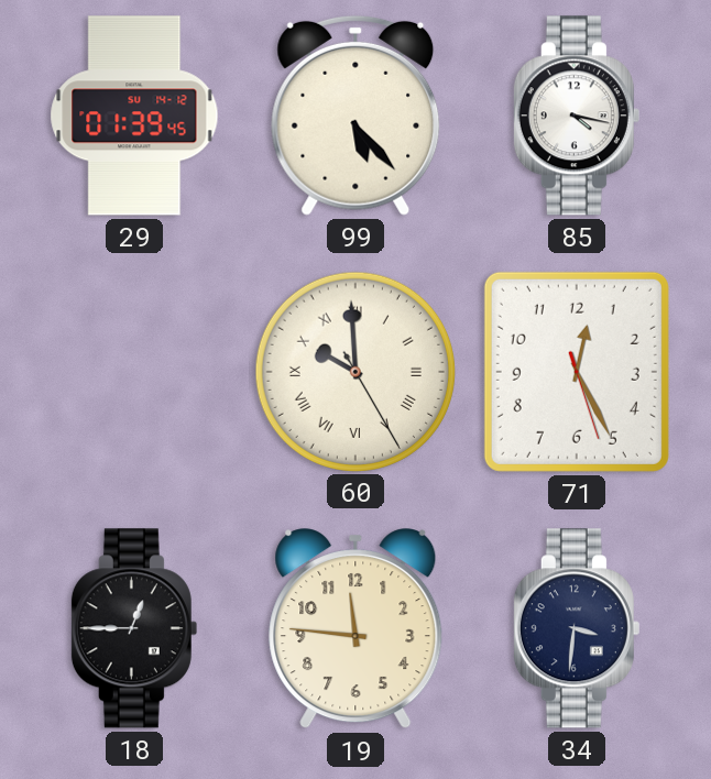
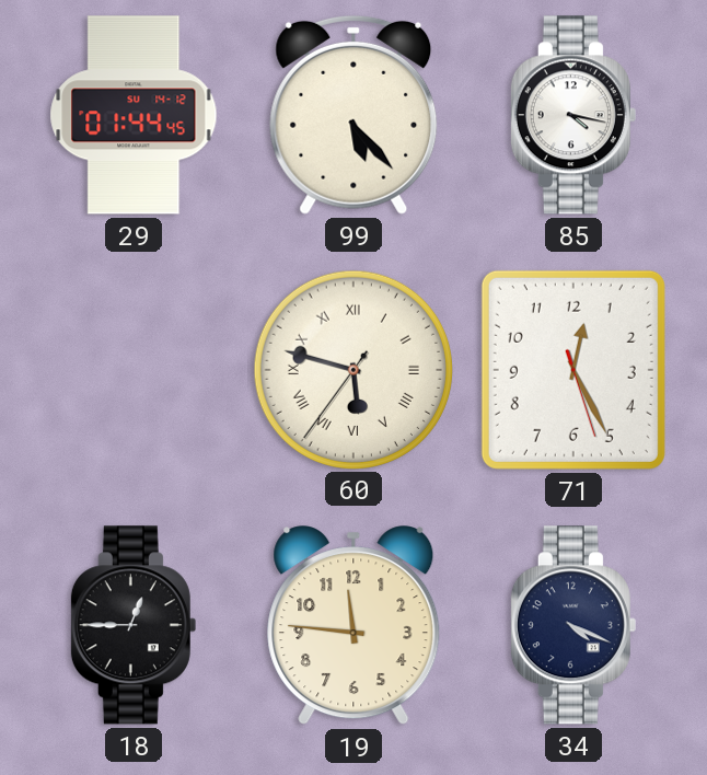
29: 01:39 -> 01:44
60: 9:59 -> 5:47
34: 3:31 -> 4:19
